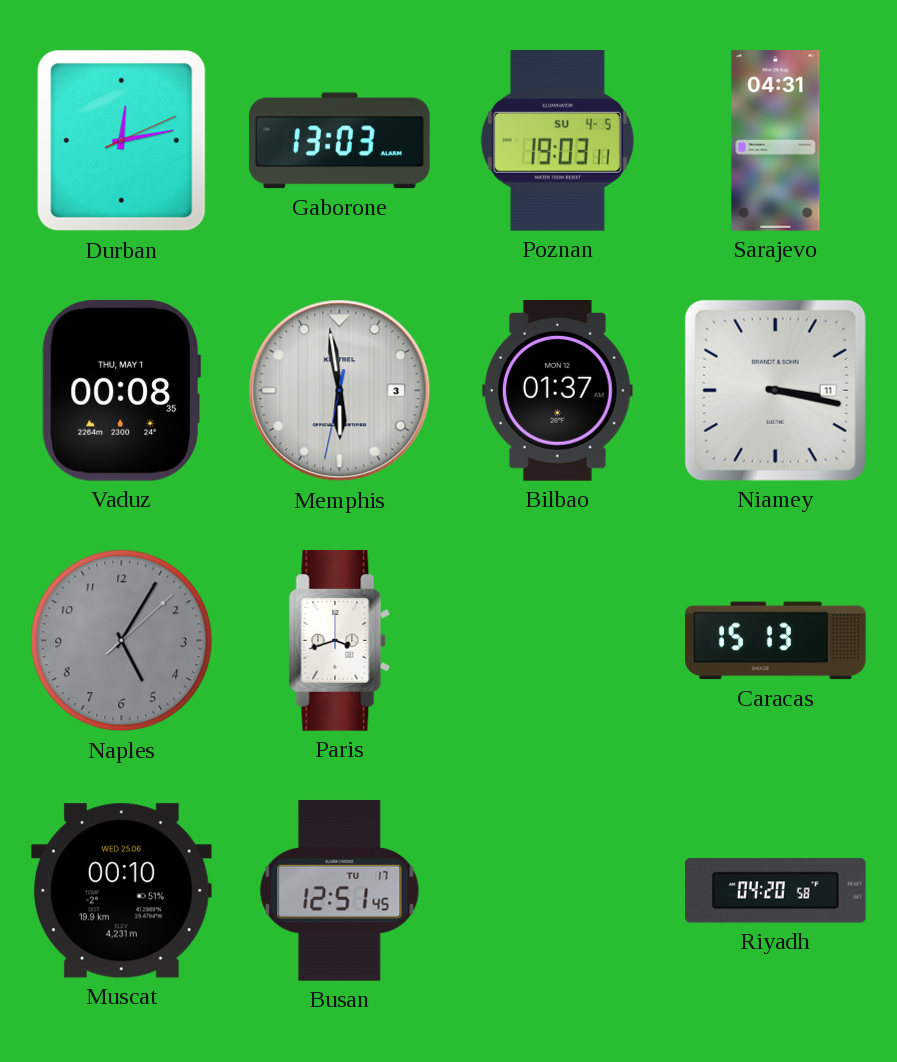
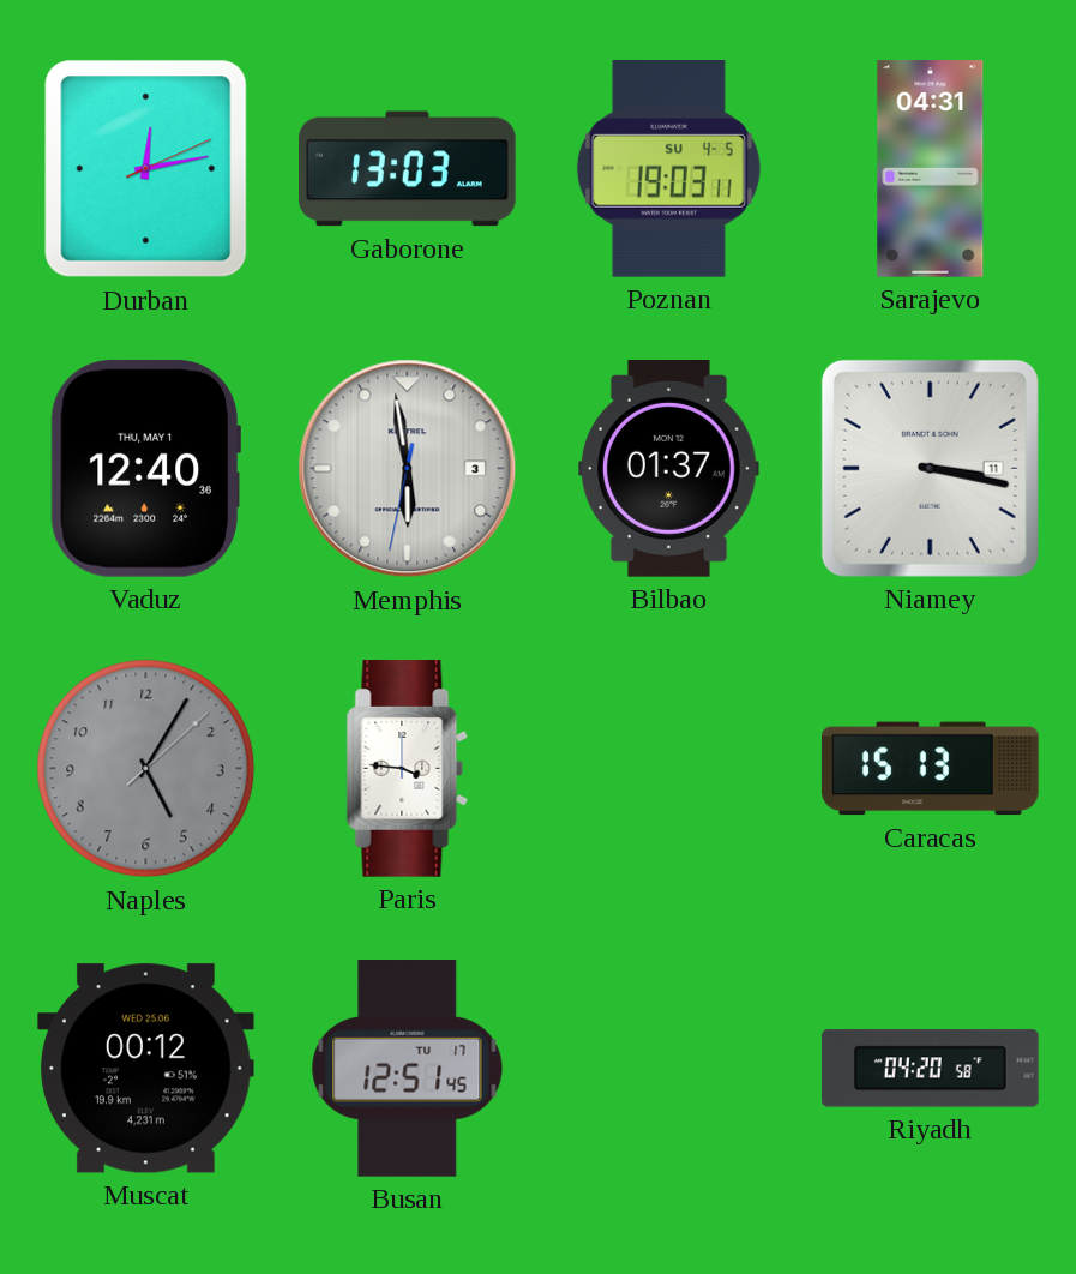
Vaduz: 00:08 -> 12:40
Paris: 3:42 -> 3:46
Muscat: 00:10 -> 00:12
